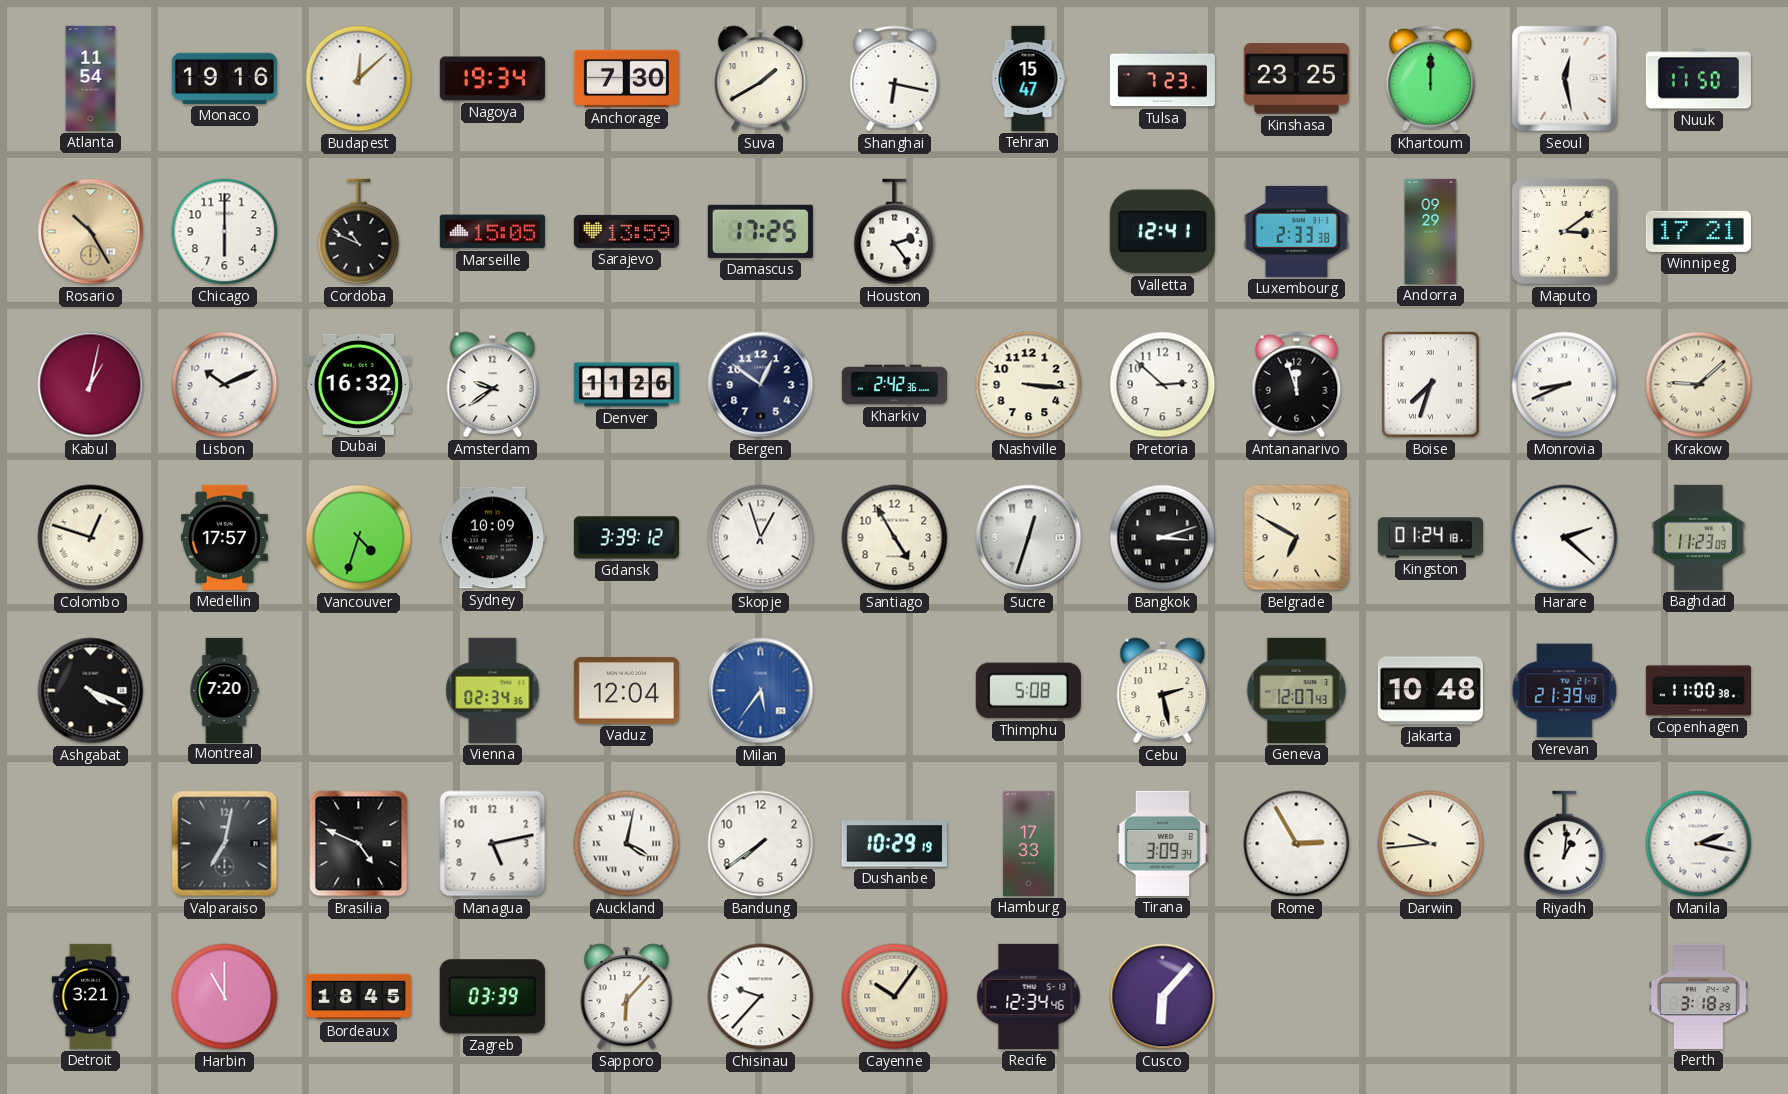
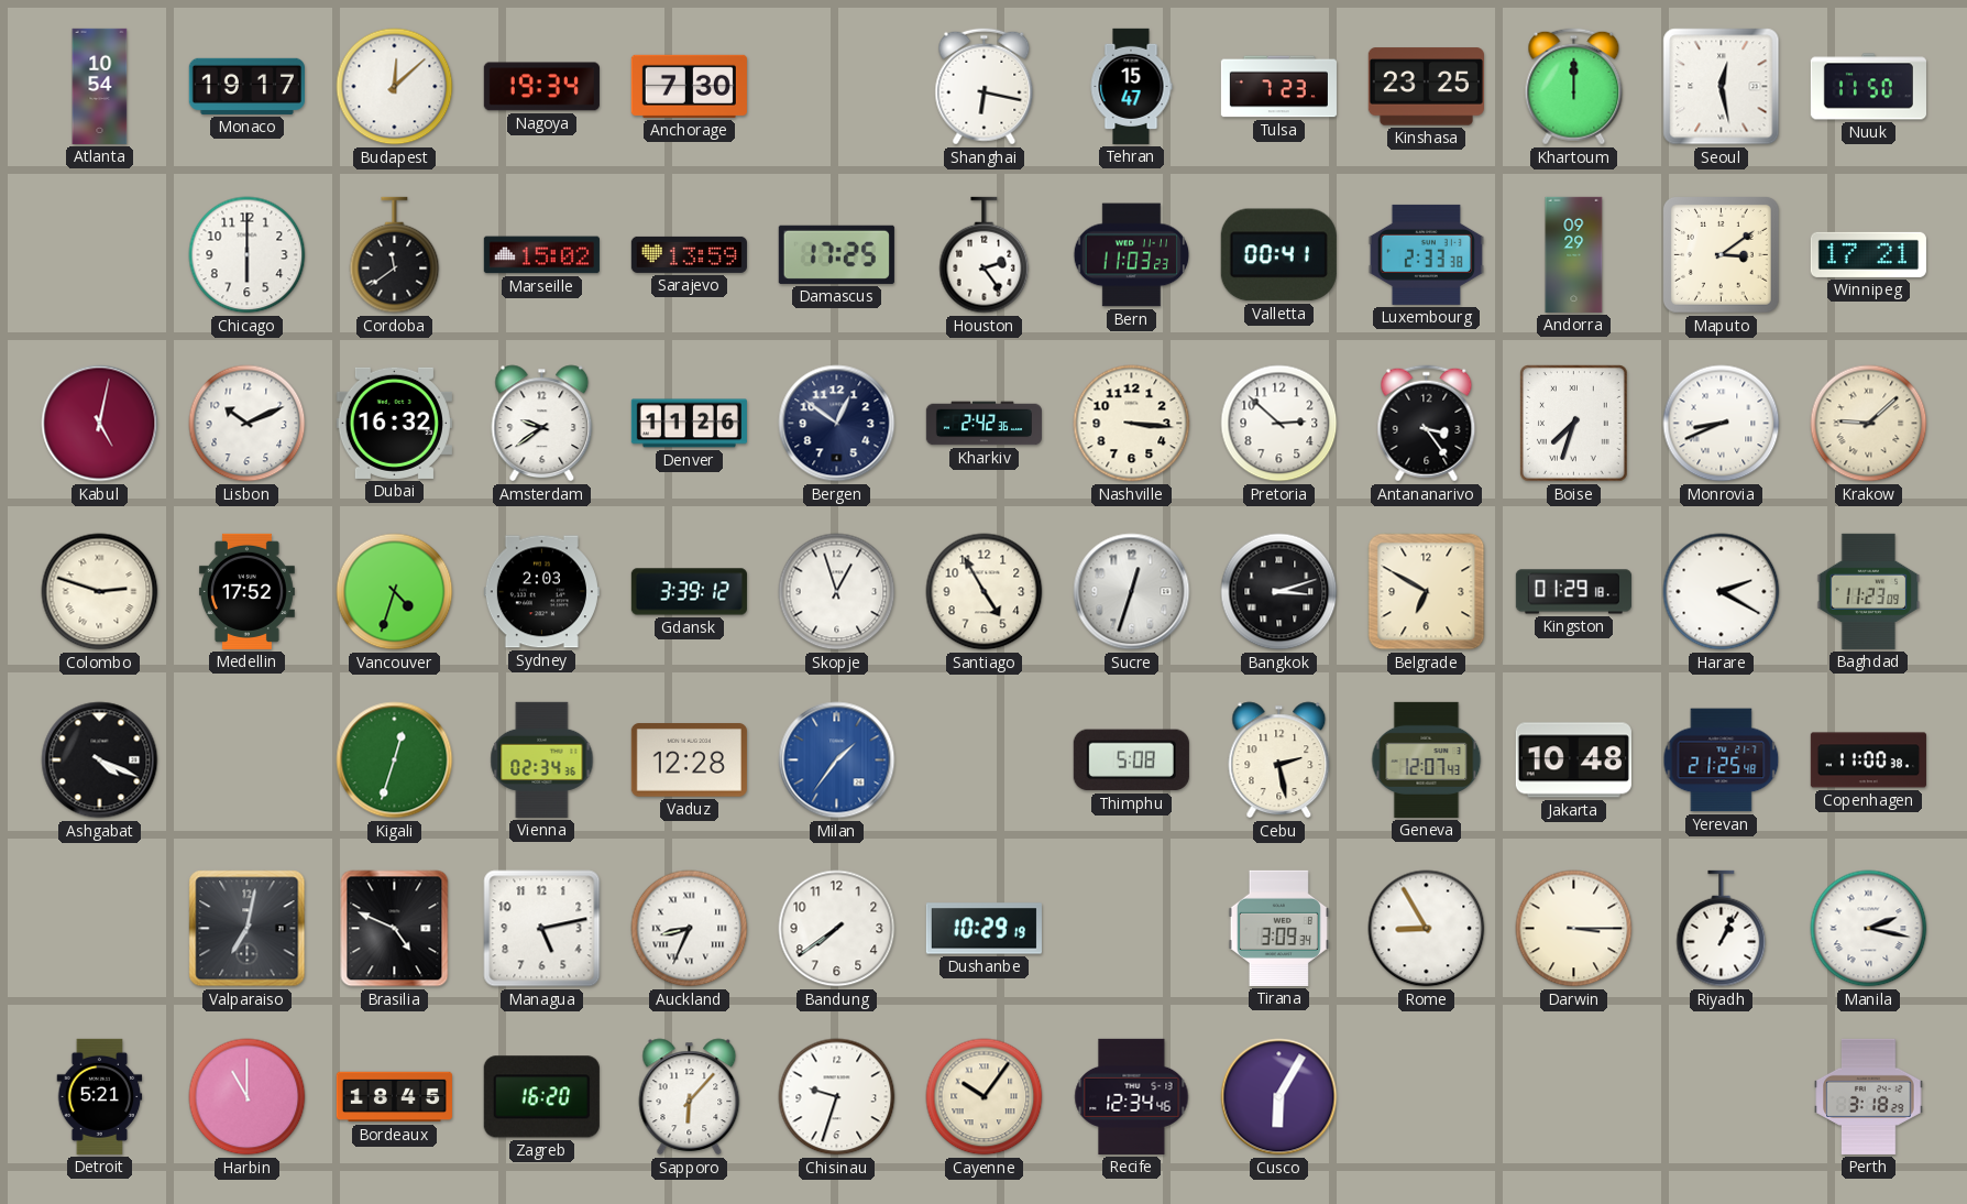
Atlanta: 11:54 -> 10:54
Monaco: 19:16 -> 19:17
Suva: 1:40 -> none
Rosario: 10:25 -> none
Cordoba: 10:49 -> 11:39
Marseille: 15:05 -> 15:02
Bern: none -> 11:03
Valletta: 12:41 -> 00:41
Kabul: 1:02 -> 5:02
Antananarivo: 11:57 -> 3:24
Colombo: 12:48 -> 2:48
Medellin: 17:57 -> 17:52
Sydney: 10:09 -> 2:03
Kingston: 01:24 -> 01:29
Harare: 2:22 -> 2:20
Montreal: 7:20 -> none
Kigali: none -> 12:33
Vaduz: 12:04 -> 12:28
Milan: 5:36 -> 1:36
Yerevan: 21:39 -> 21:25
Auckland: 4:02 -> 8:34
Hamburg: 17:33 -> none
Rome: 2:55 -> 8:55
Darwin: 9:44 -> 3:15
Riyadh: 1:01 -> 1:04
Detroit: 3:21 -> 5:21
Zagreb: 03:39 -> 16:20
Chisinau: 9:37 -> 9:33
Cusco: 6:07 -> 6:05
